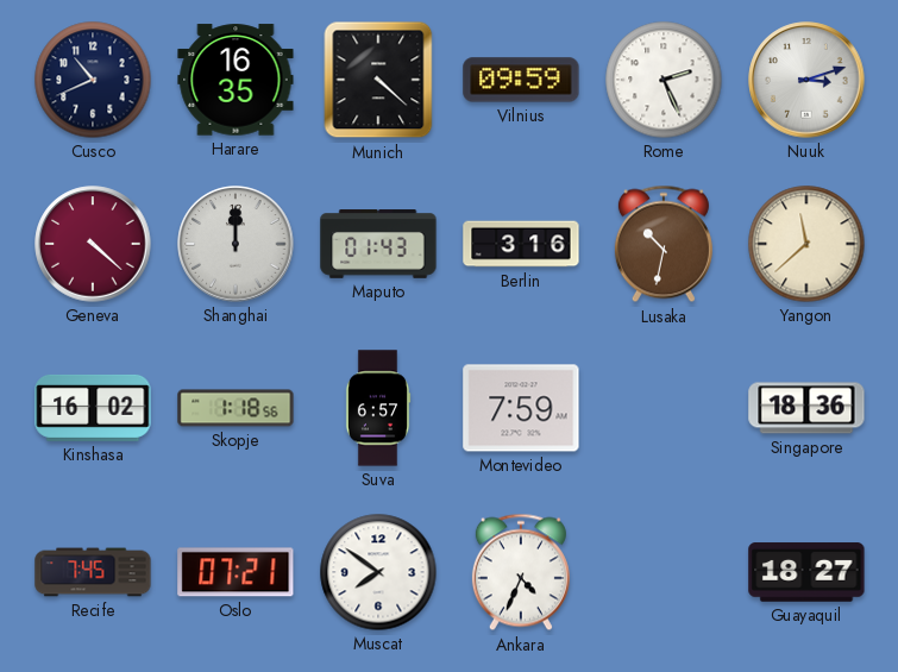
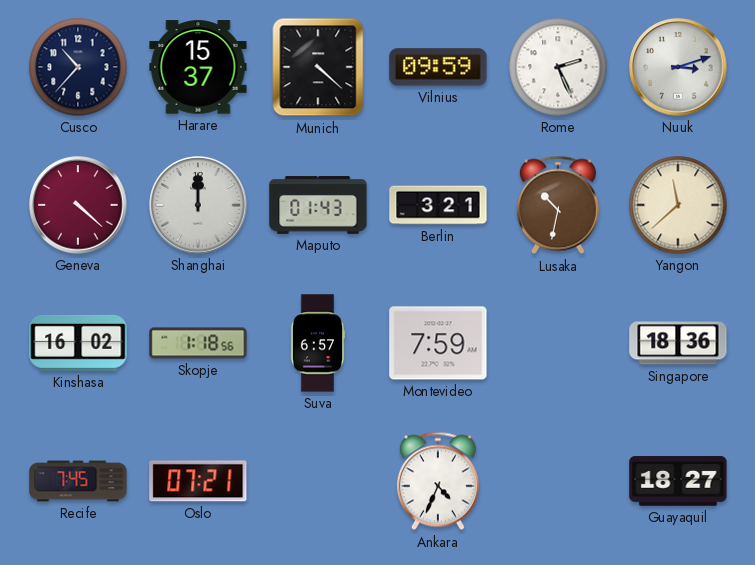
Cusco: 10:41 -> 10:37
Harare: 16:35 -> 15:37
Berlin: 3:16 -> 3:21
Muscat: 7:51 -> none
